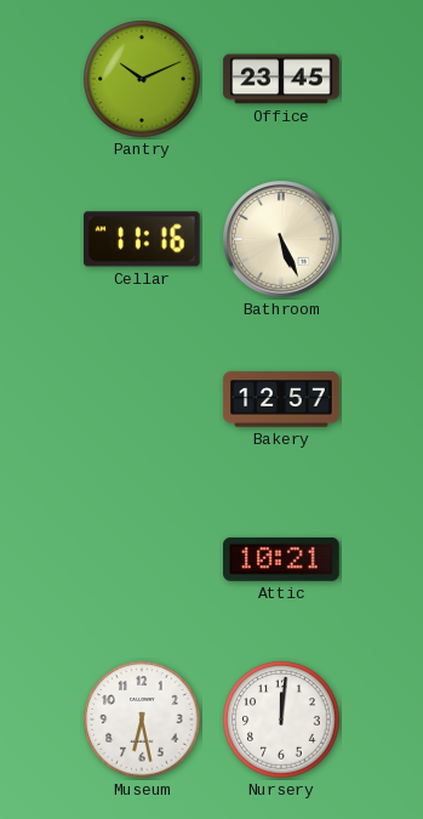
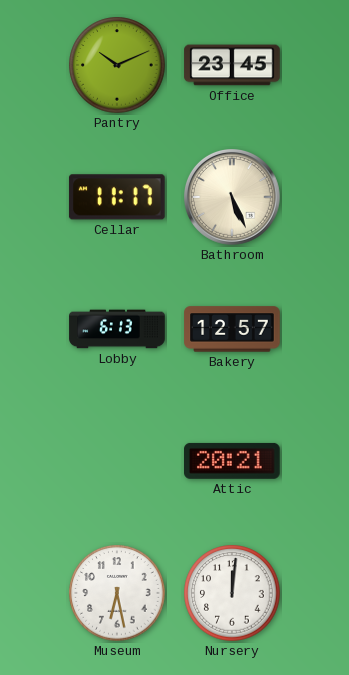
Cellar: 11:16 -> 11:17
Lobby: none -> 6:13
Attic: 10:21 -> 20:21
